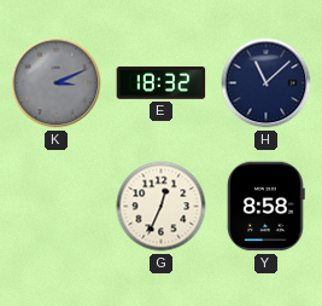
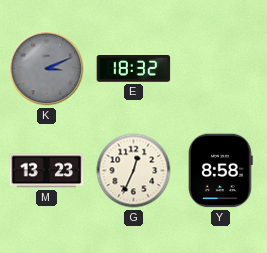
H: 11:08 -> none
M: none -> 13:23
